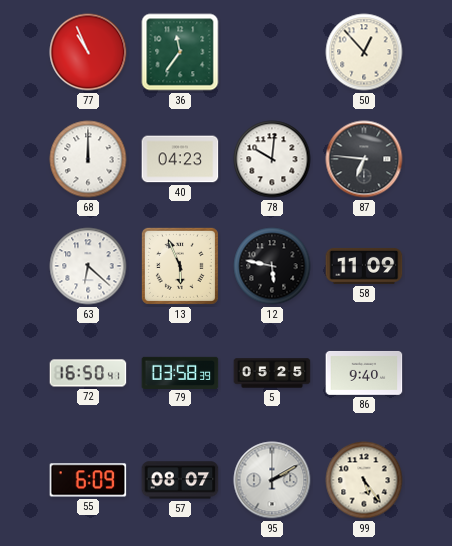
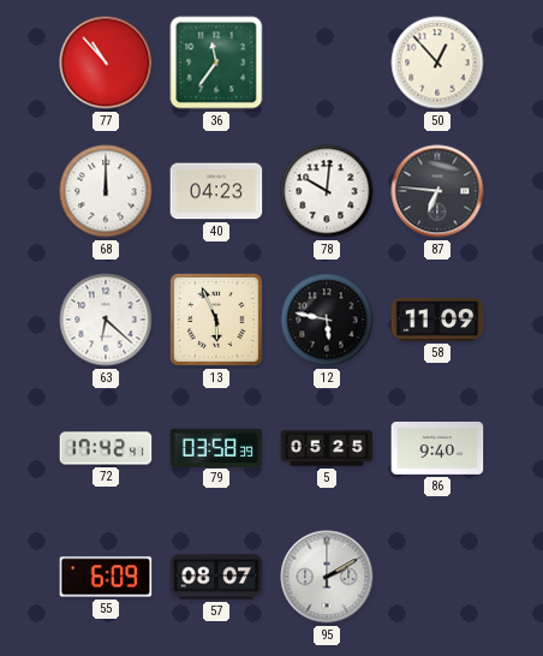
77: 10:56 -> 10:53
72: 16:50 -> 17:42
99: 5:24 -> none
